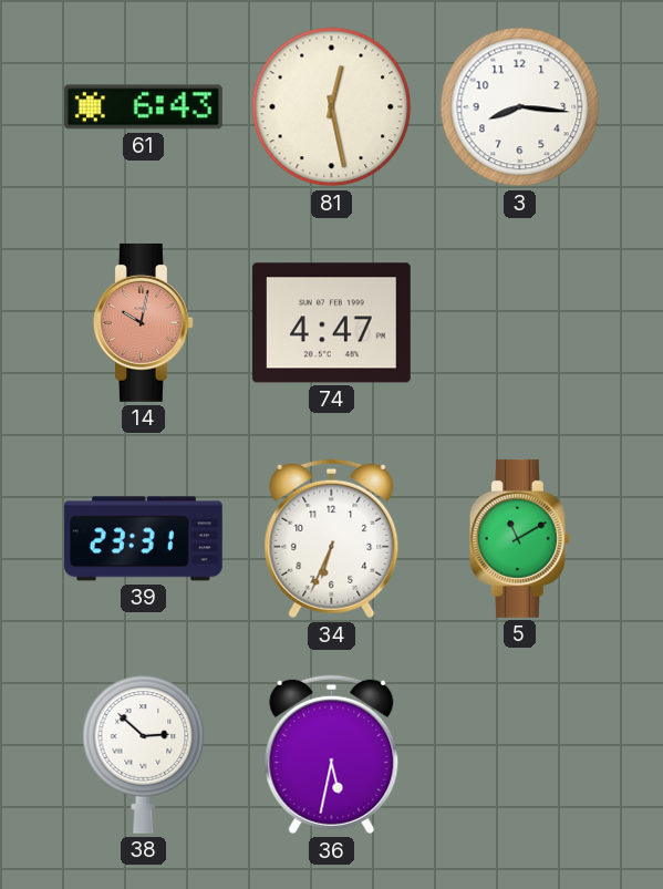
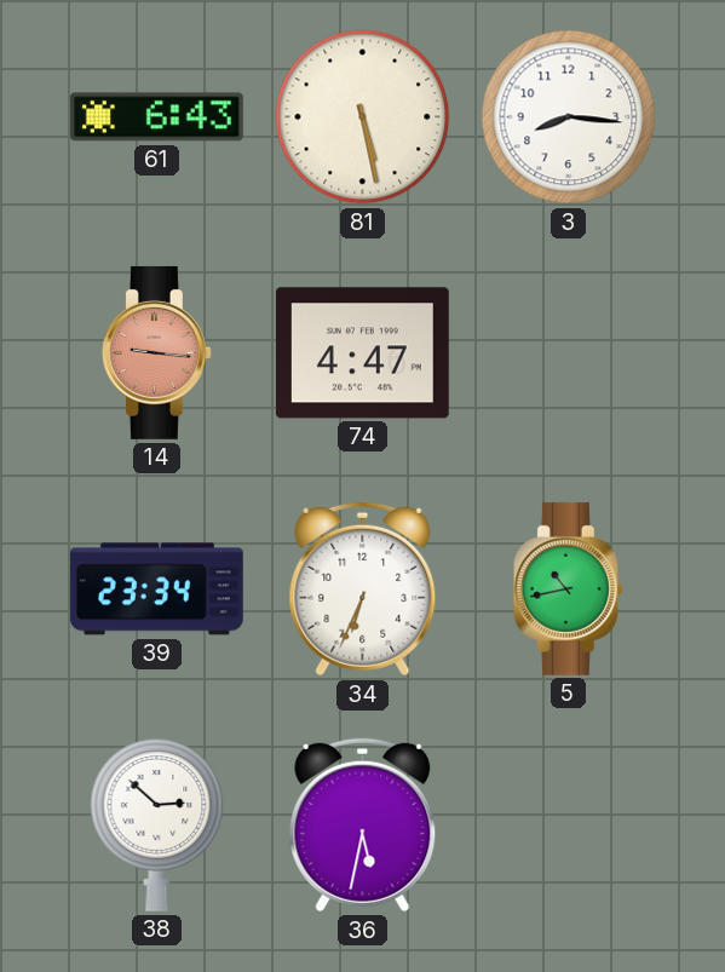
81: 12:28 -> 5:28
14: 10:02 -> 9:16
39: 23:31 -> 23:34
5: 11:10 -> 10:43
